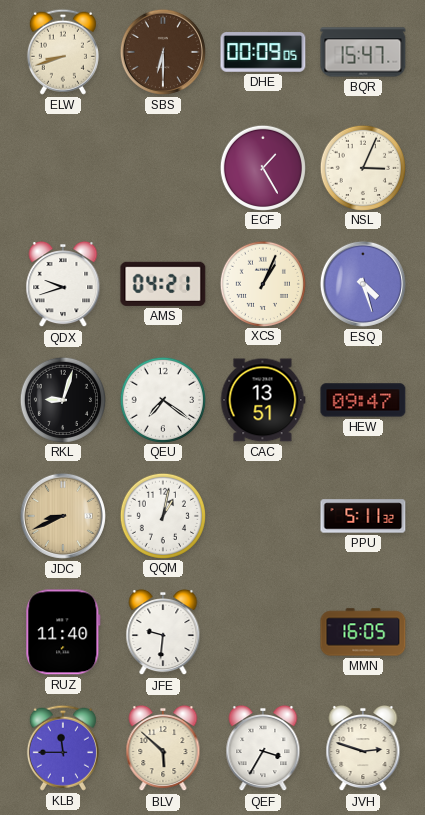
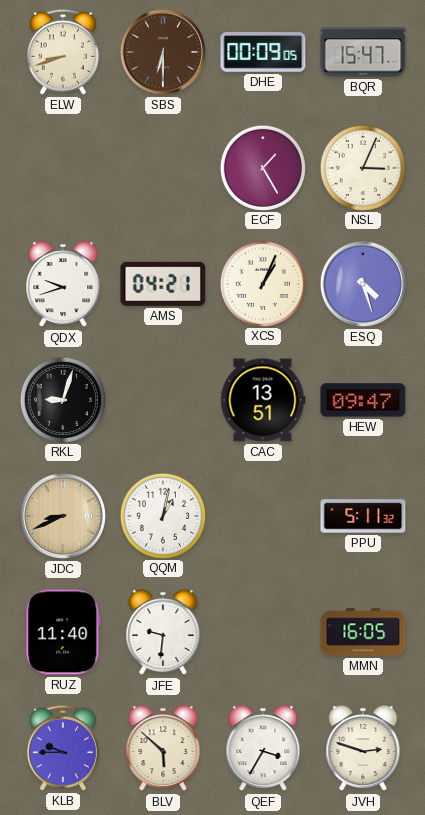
QEU: 7:21 -> none
KLB: 11:45 -> 9:45
